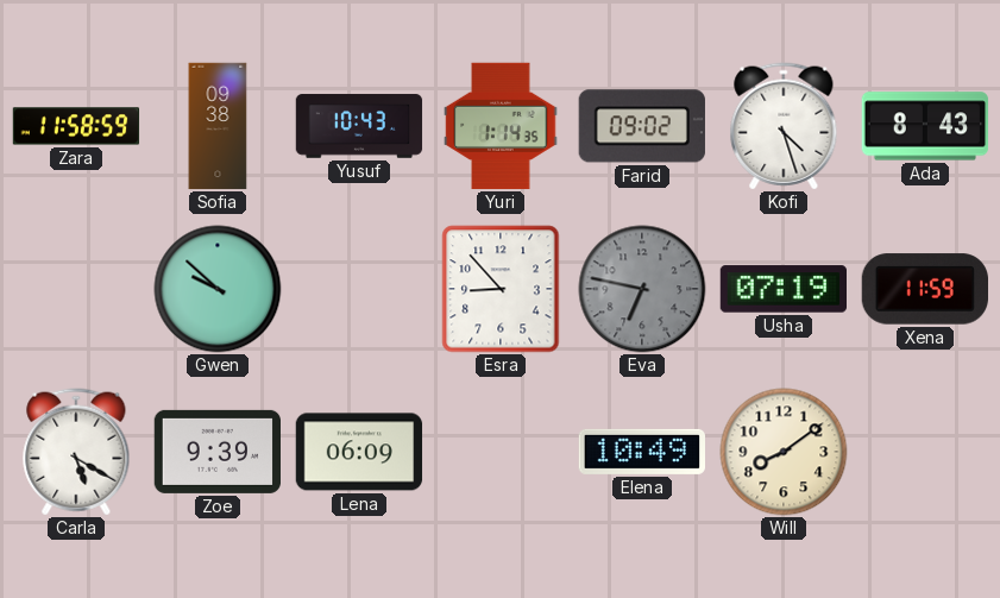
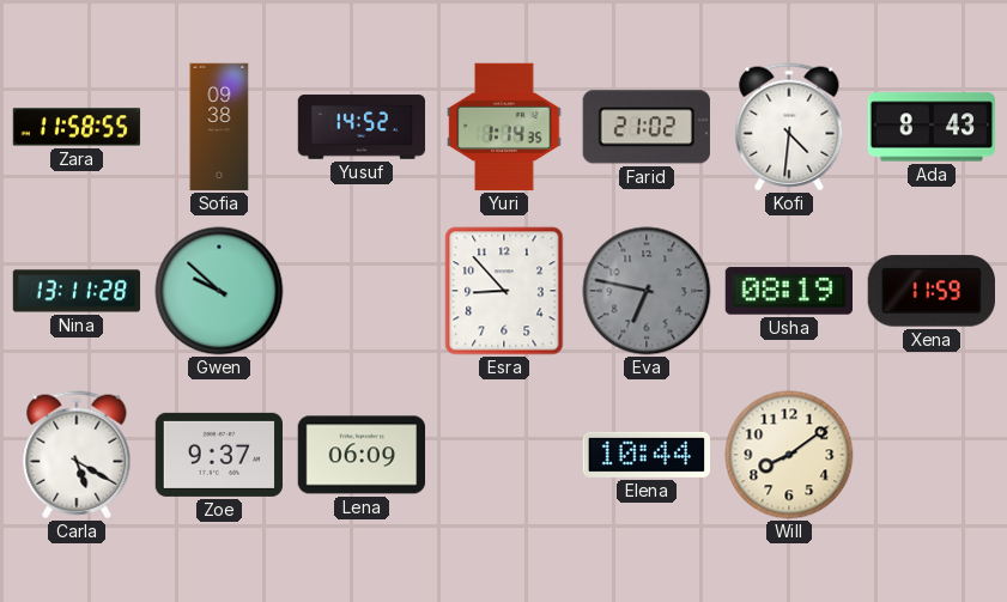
Zara: 11:58:59 -> 11:58:55
Yusuf: 10:43 -> 14:52
Farid: 09:02 -> 21:02
Kofi: 4:27 -> 4:31
Nina: none -> 13:11
Usha: 07:19 -> 08:19
Zoe: 9:39 -> 9:37
Elena: 10:49 -> 10:44
